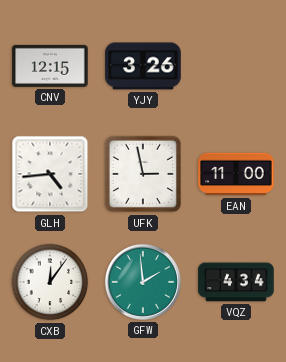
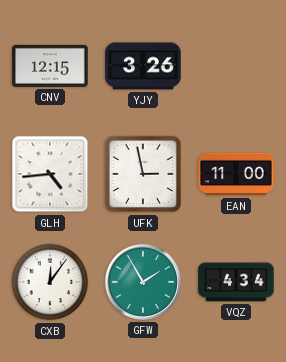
GFW: 1:59 -> 1:55
